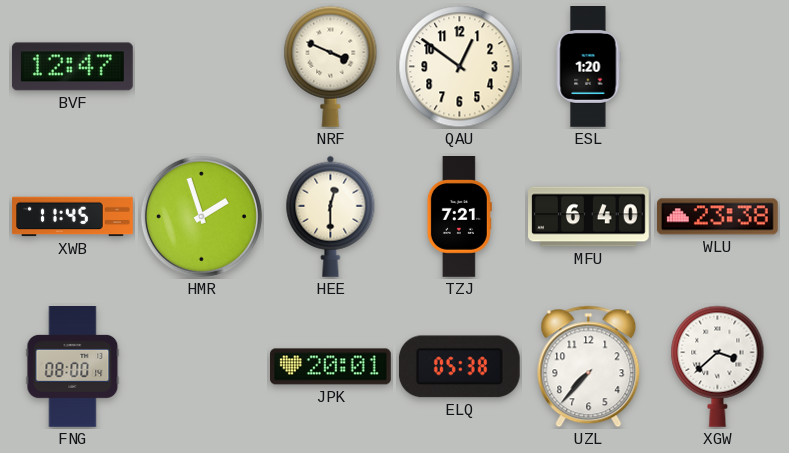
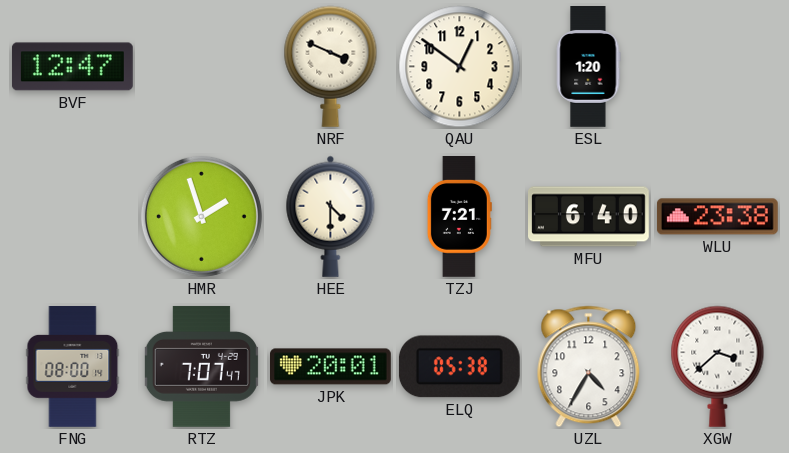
XWB: 11:45 -> none
HEE: 12:30 -> 4:30
RTZ: none -> 7:07
UZL: 7:37 -> 4:35
